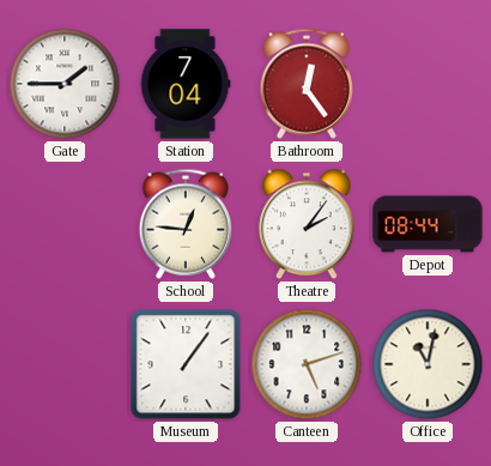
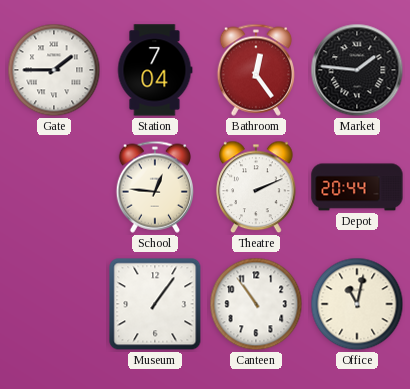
Market: none -> 1:46
Theatre: 2:06 -> 2:11
Depot: 08:44 -> 20:44
Canteen: 5:12 -> 10:54
